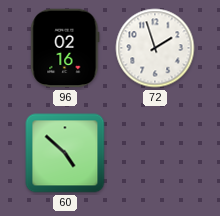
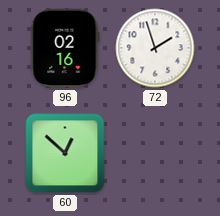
60: 4:52 -> 12:52
